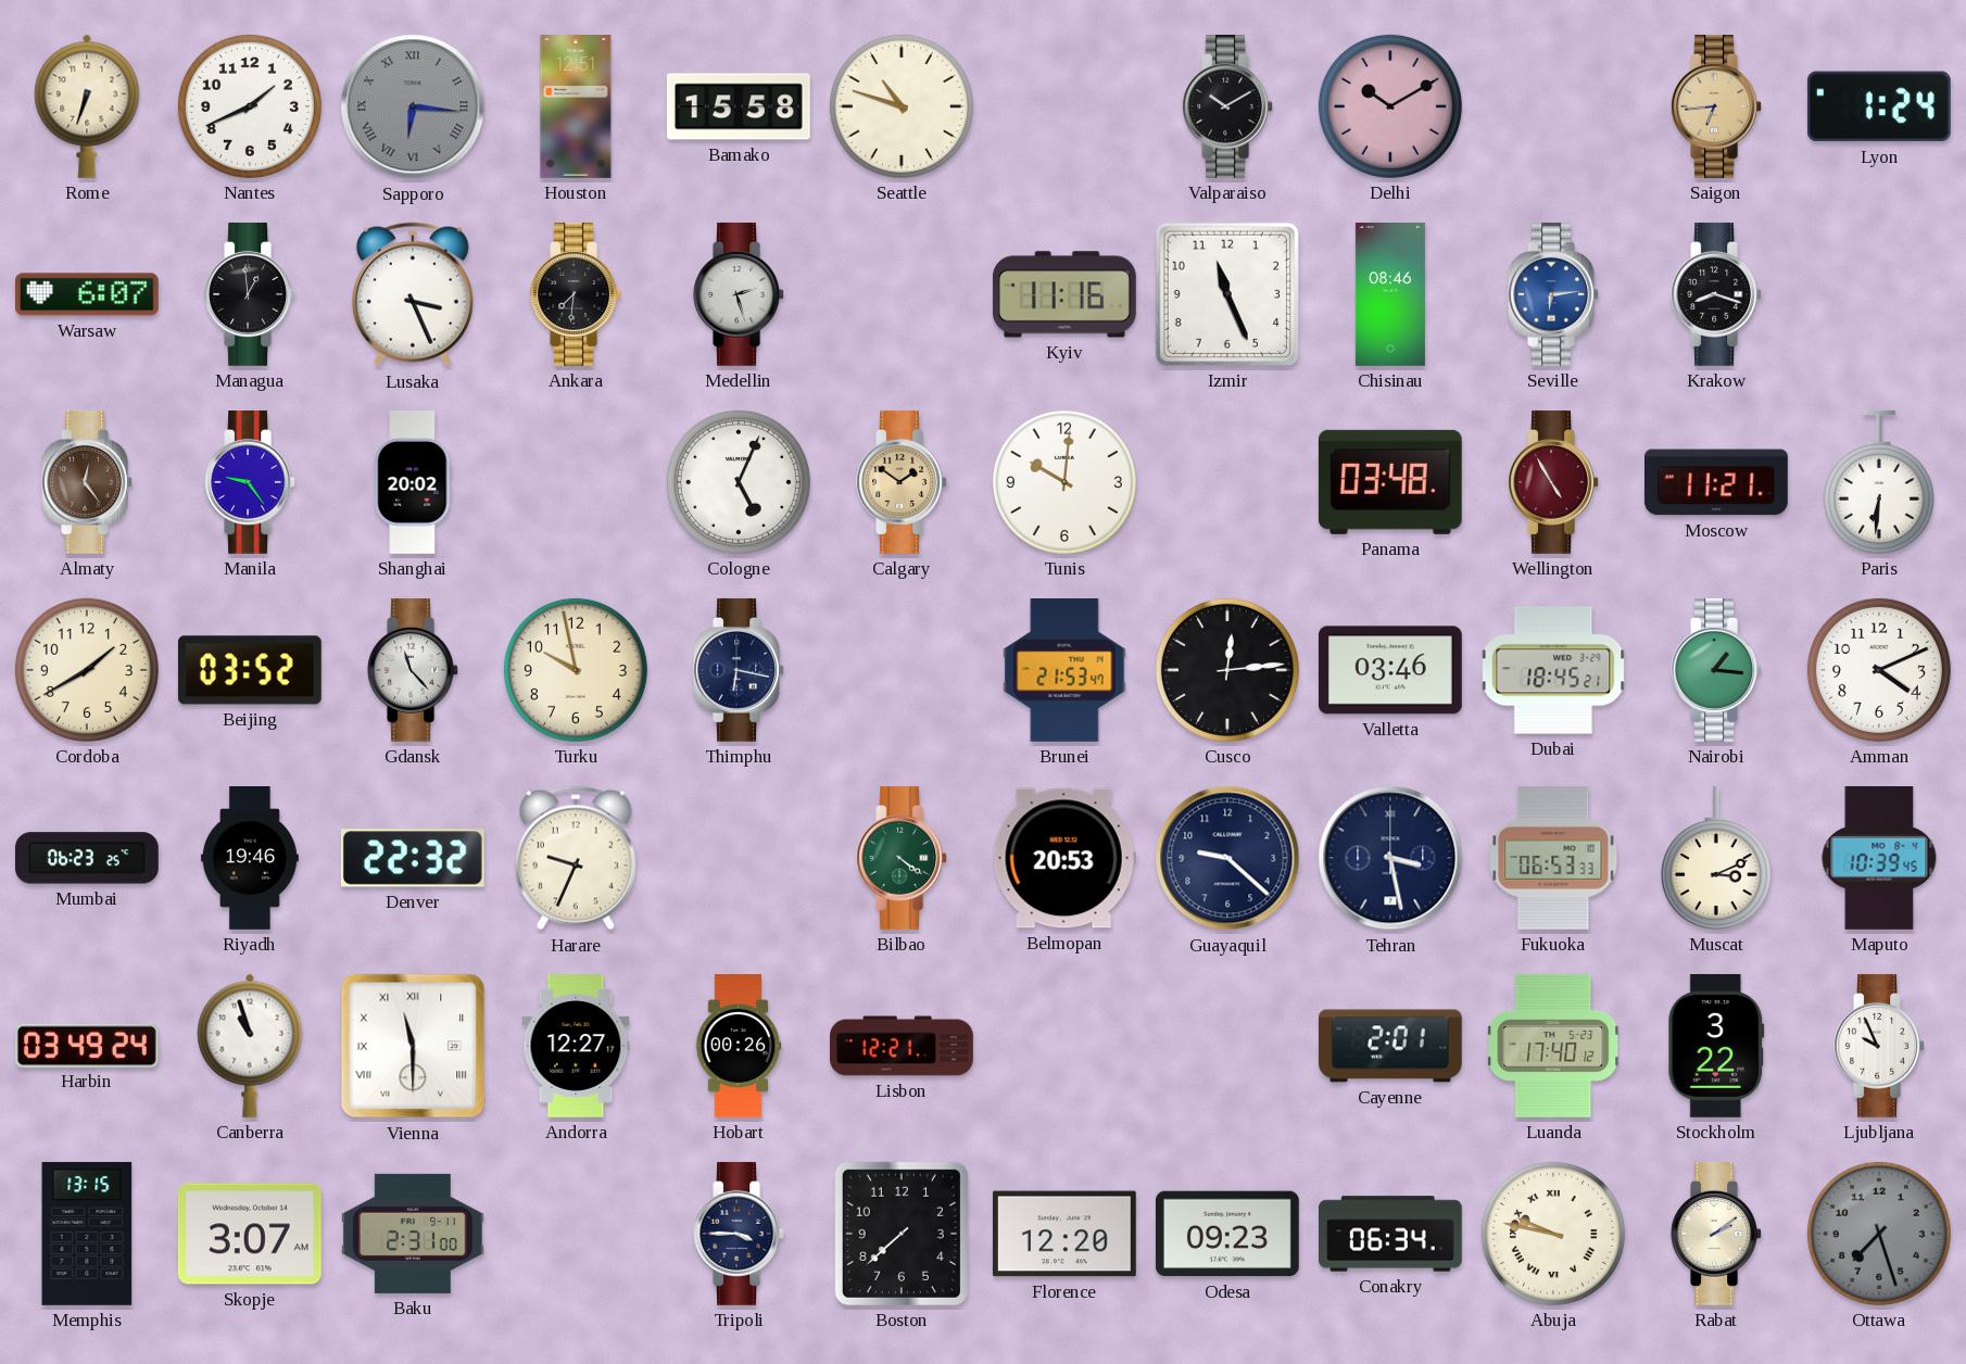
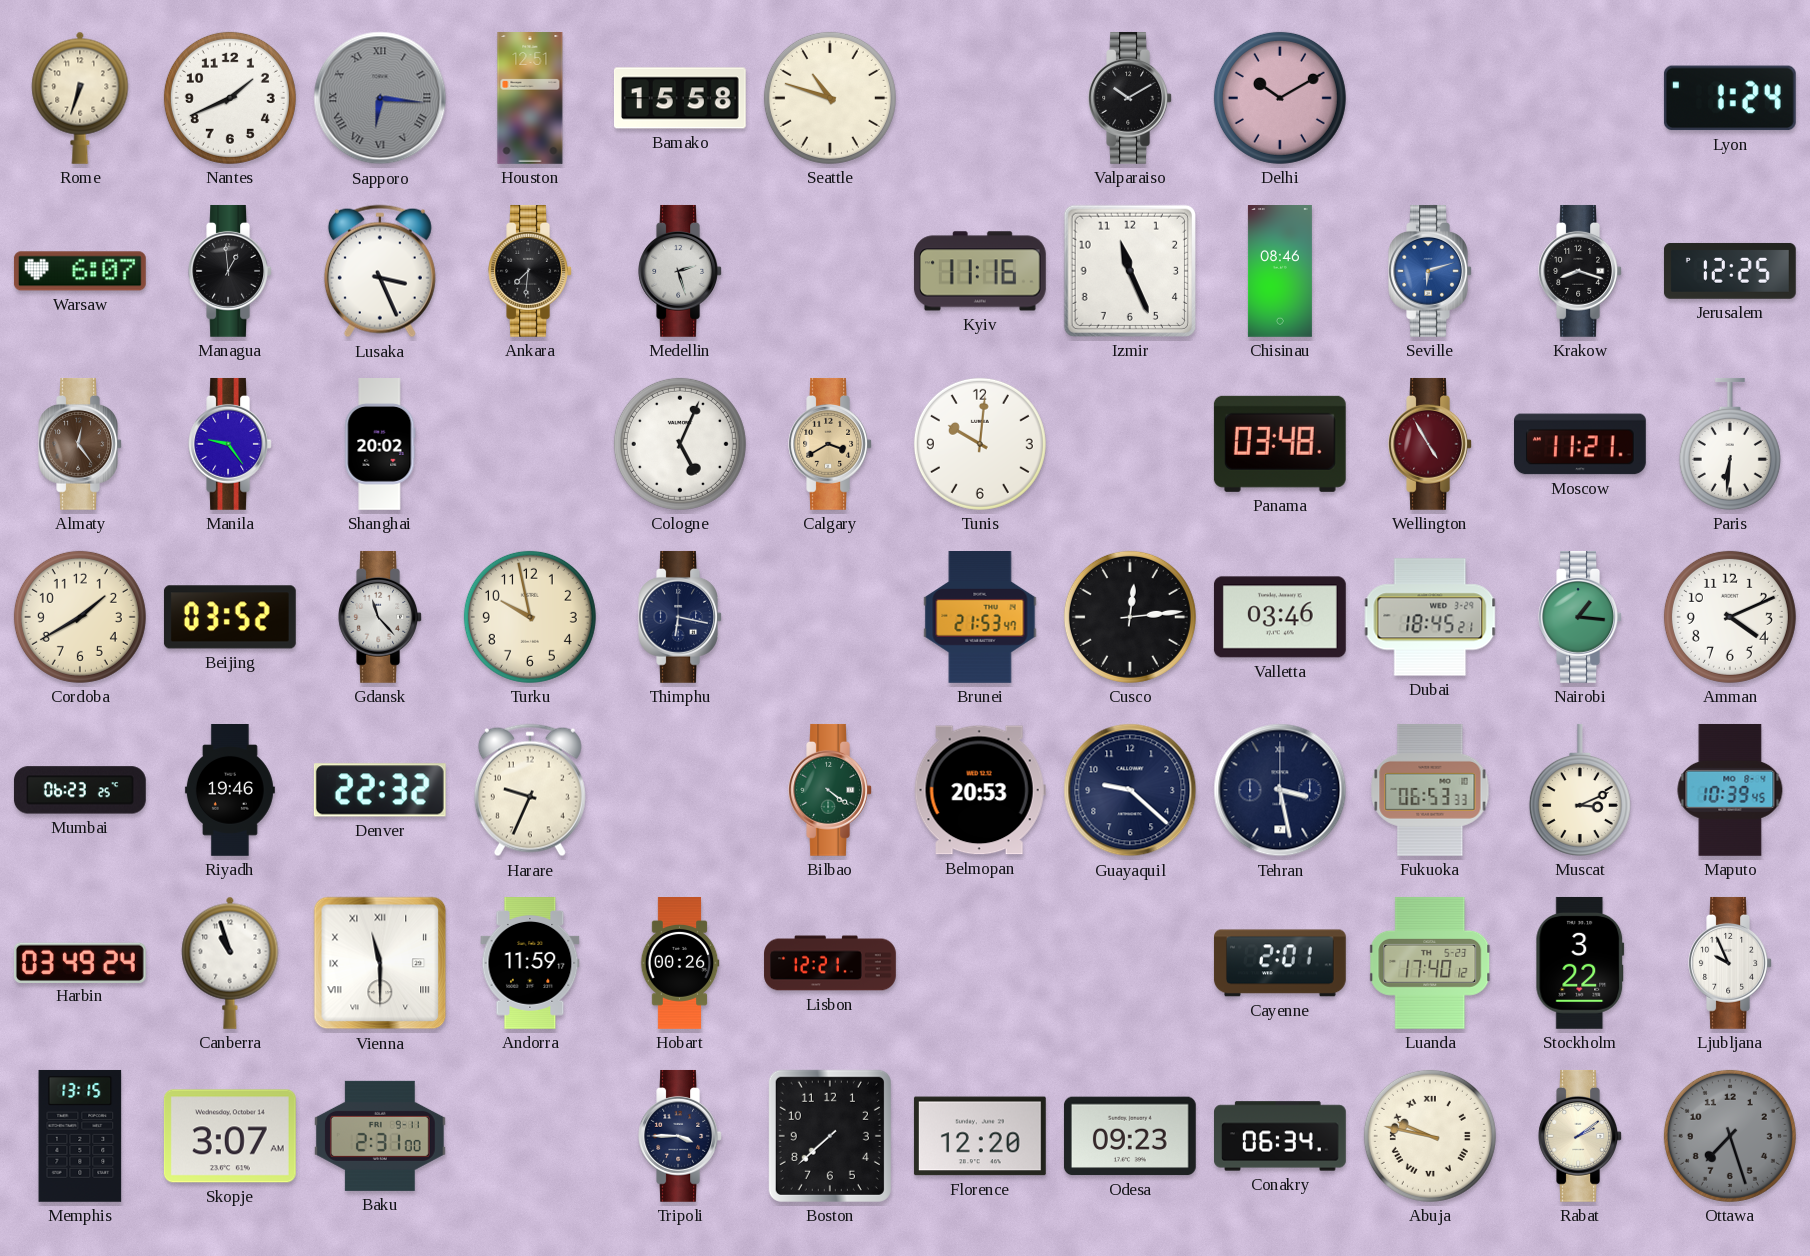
Saigon: 6:44 -> none
Seville: 6:14 -> 6:12
Jerusalem: none -> 12:25
Calgary: 1:51 -> 3:40
Andorra: 12:27 -> 11:59
